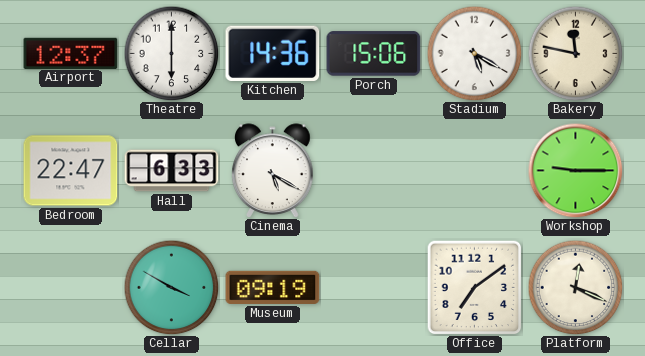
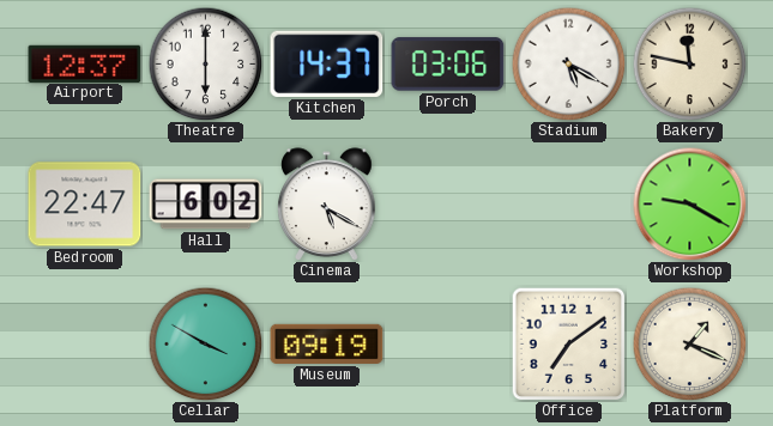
Kitchen: 14:36 -> 14:37
Porch: 15:06 -> 03:06
Hall: 6:33 -> 6:02
Workshop: 9:15 -> 9:20
Platform: 12:19 -> 1:19
